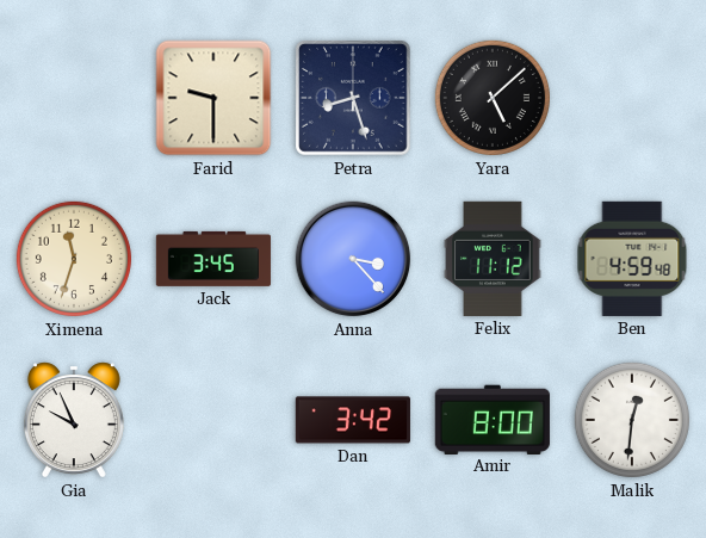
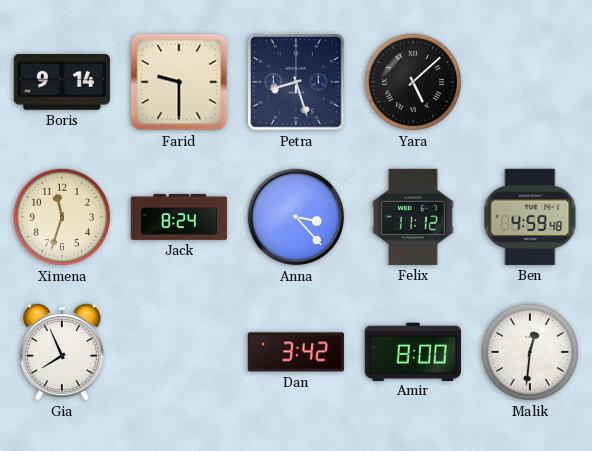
Boris: none -> 9:14
Jack: 3:45 -> 8:24
Gia: 9:56 -> 7:56
